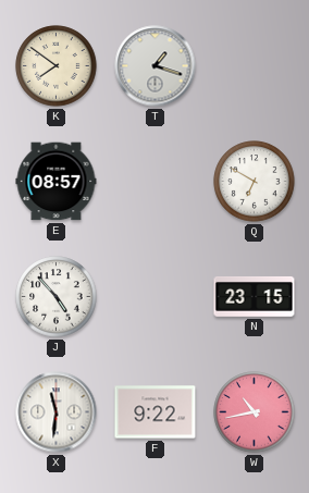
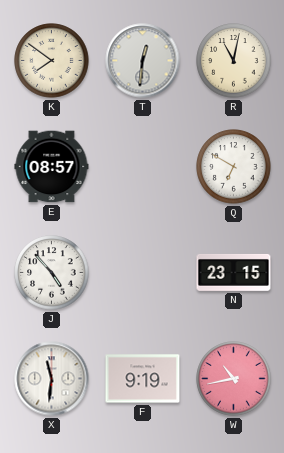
T: 1:18 -> 12:31
R: none -> 11:02
F: 9:22 -> 9:19
